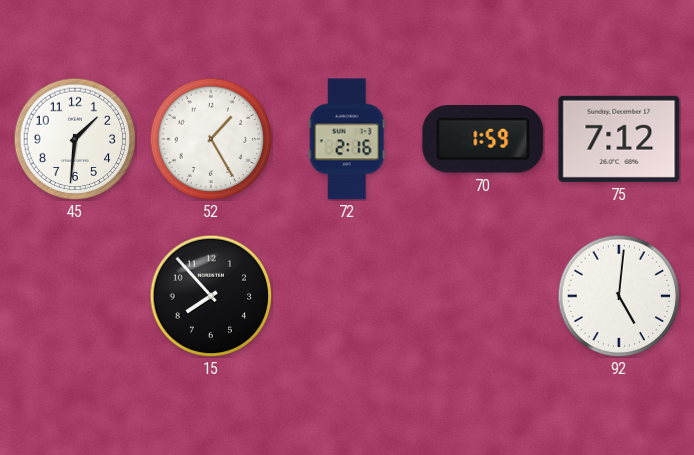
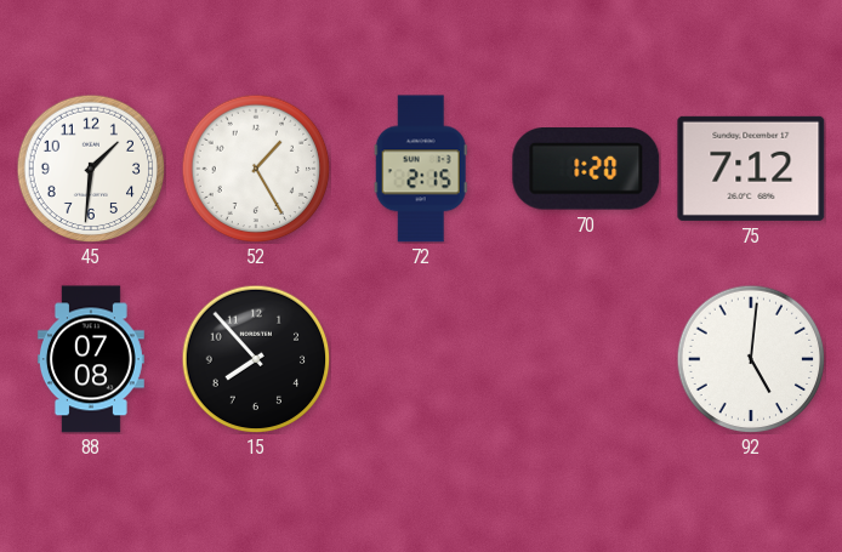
72: 2:16 -> 2:15
70: 1:59 -> 1:20
88: none -> 07:08
